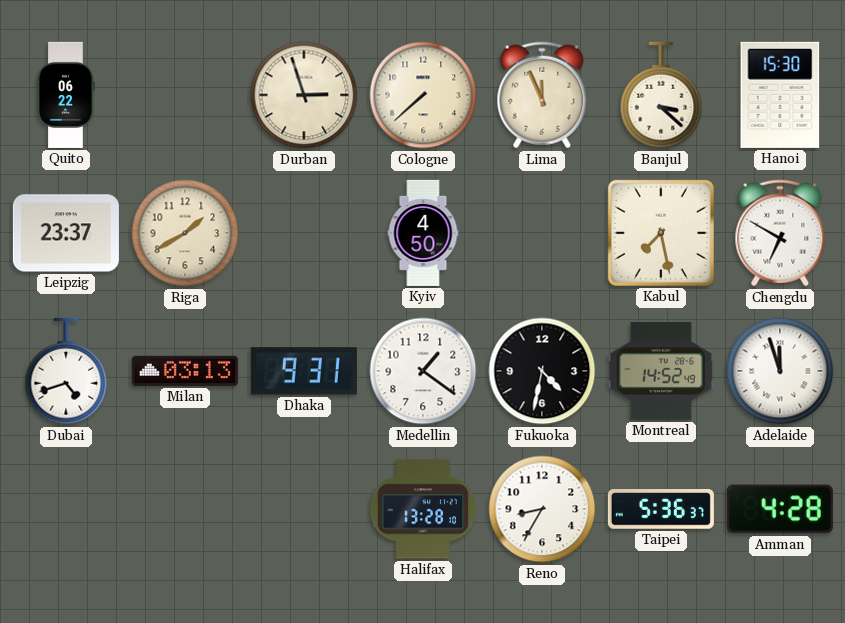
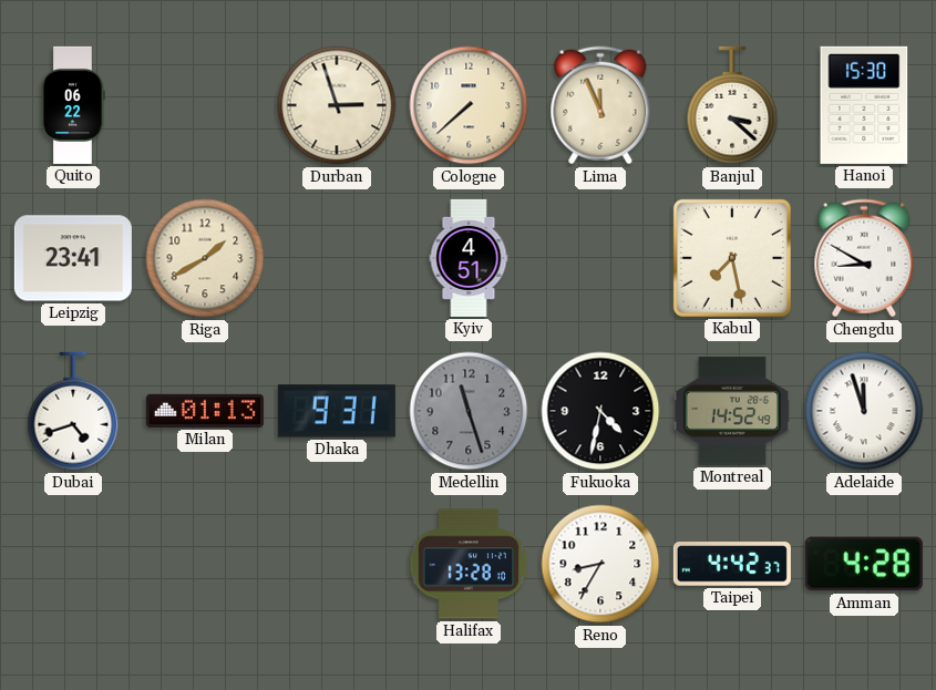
Leipzig: 23:37 -> 23:41
Kyiv: 4:50 -> 4:51
Chengdu: 6:50 -> 8:50
Milan: 03:13 -> 01:13
Medellin: 1:21 -> 11:27
Medellin dial: white -> grey
Taipei: 5:36 -> 4:42
